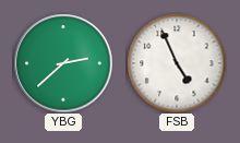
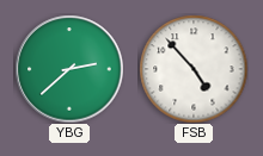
FSB: 4:56 -> 4:53
